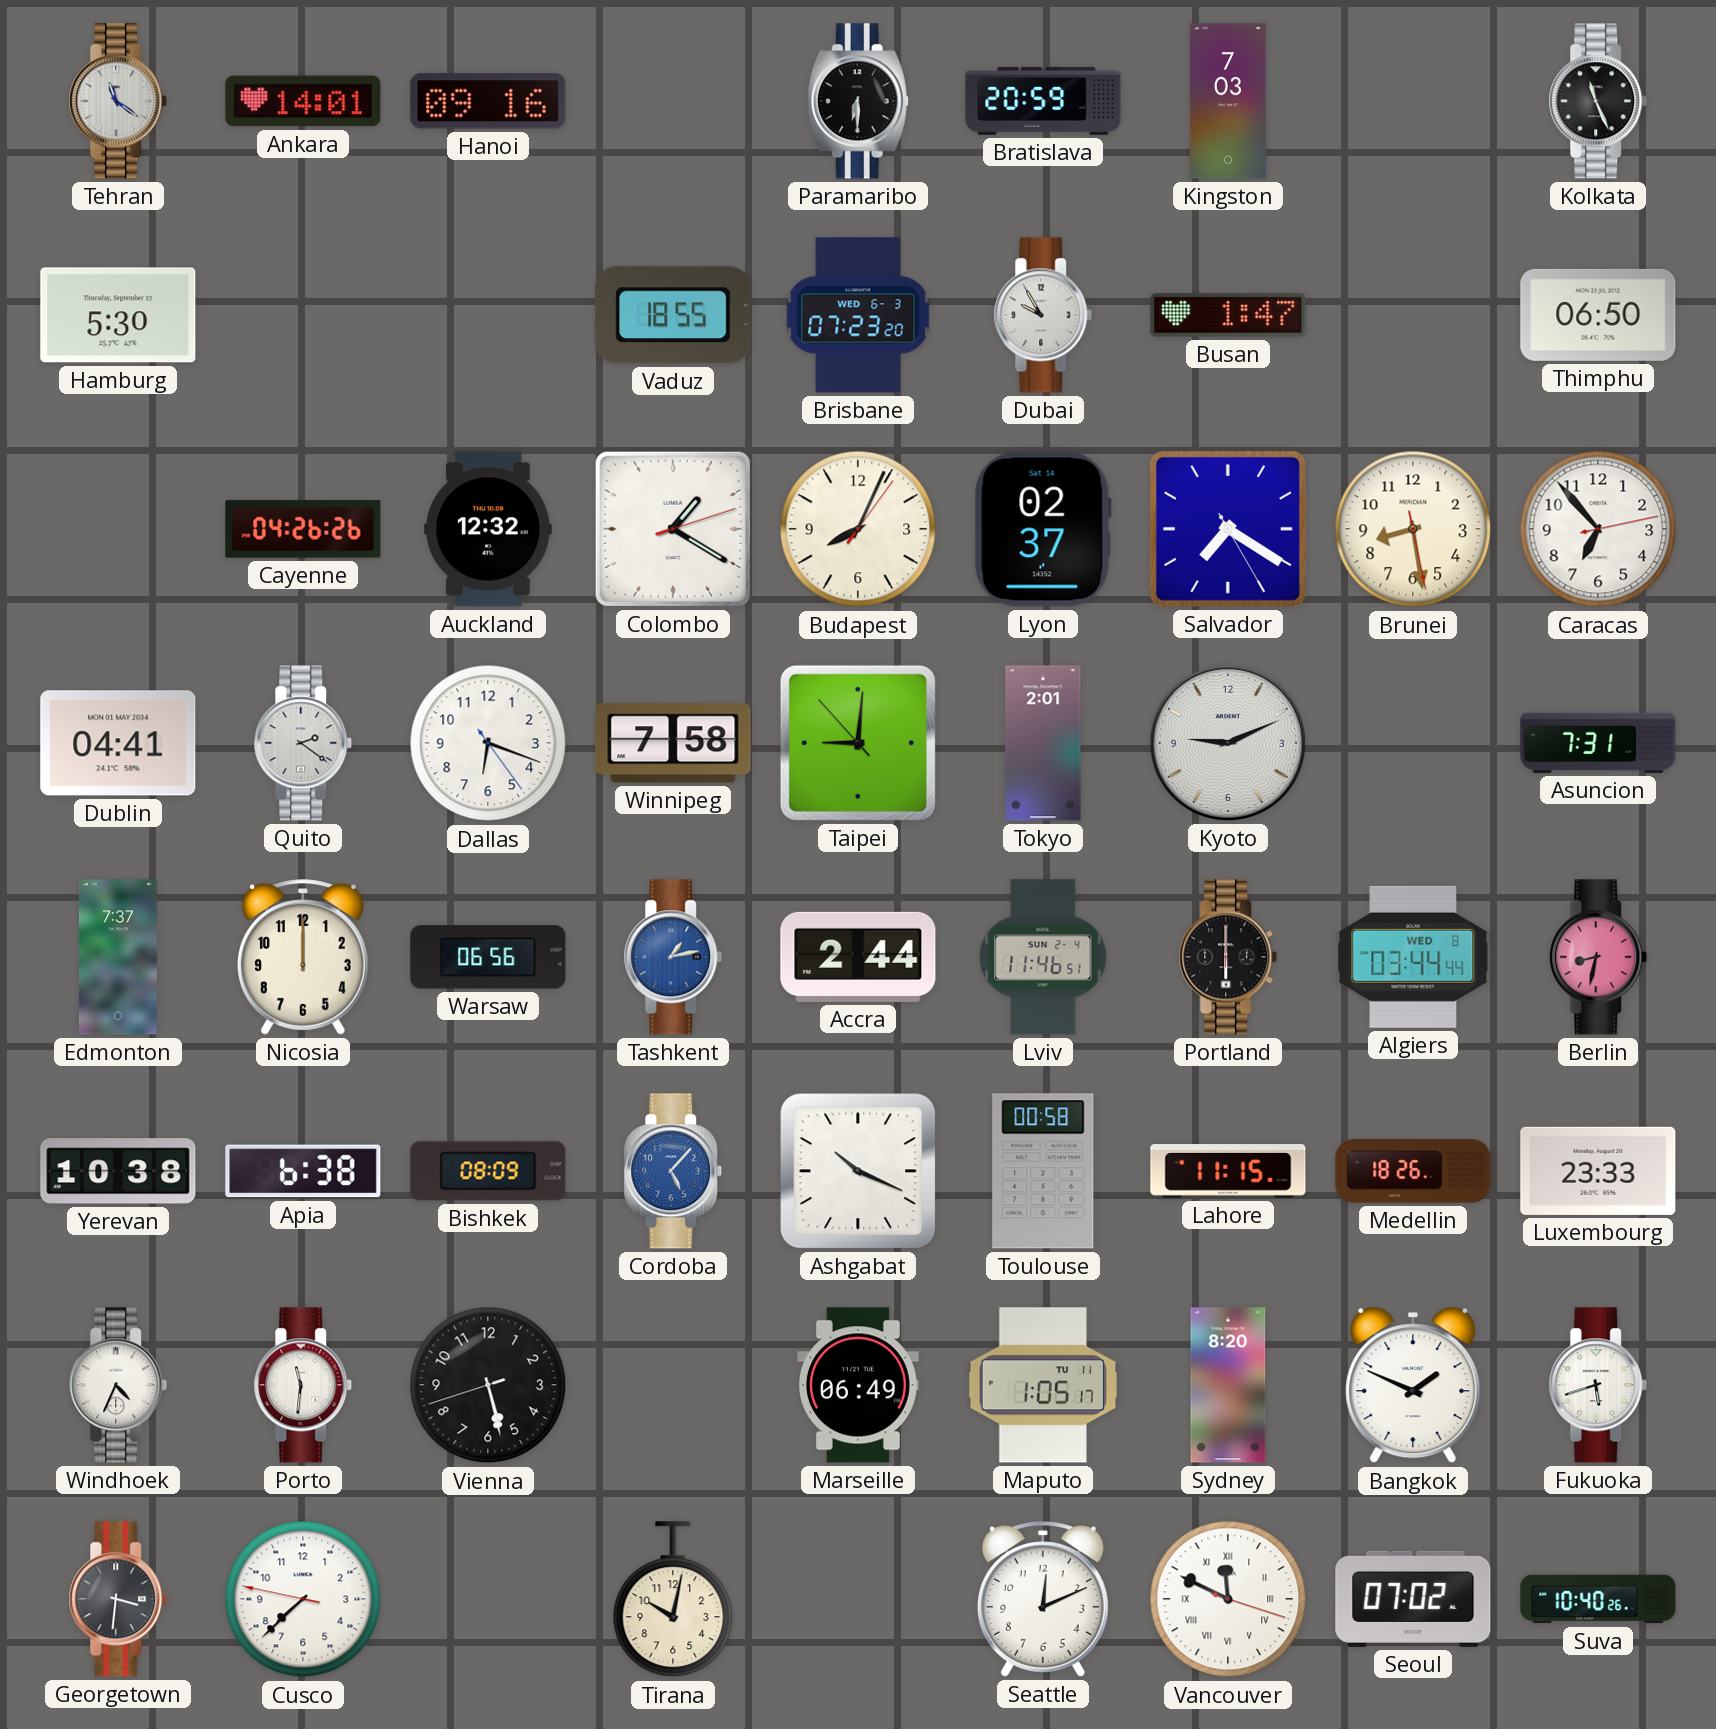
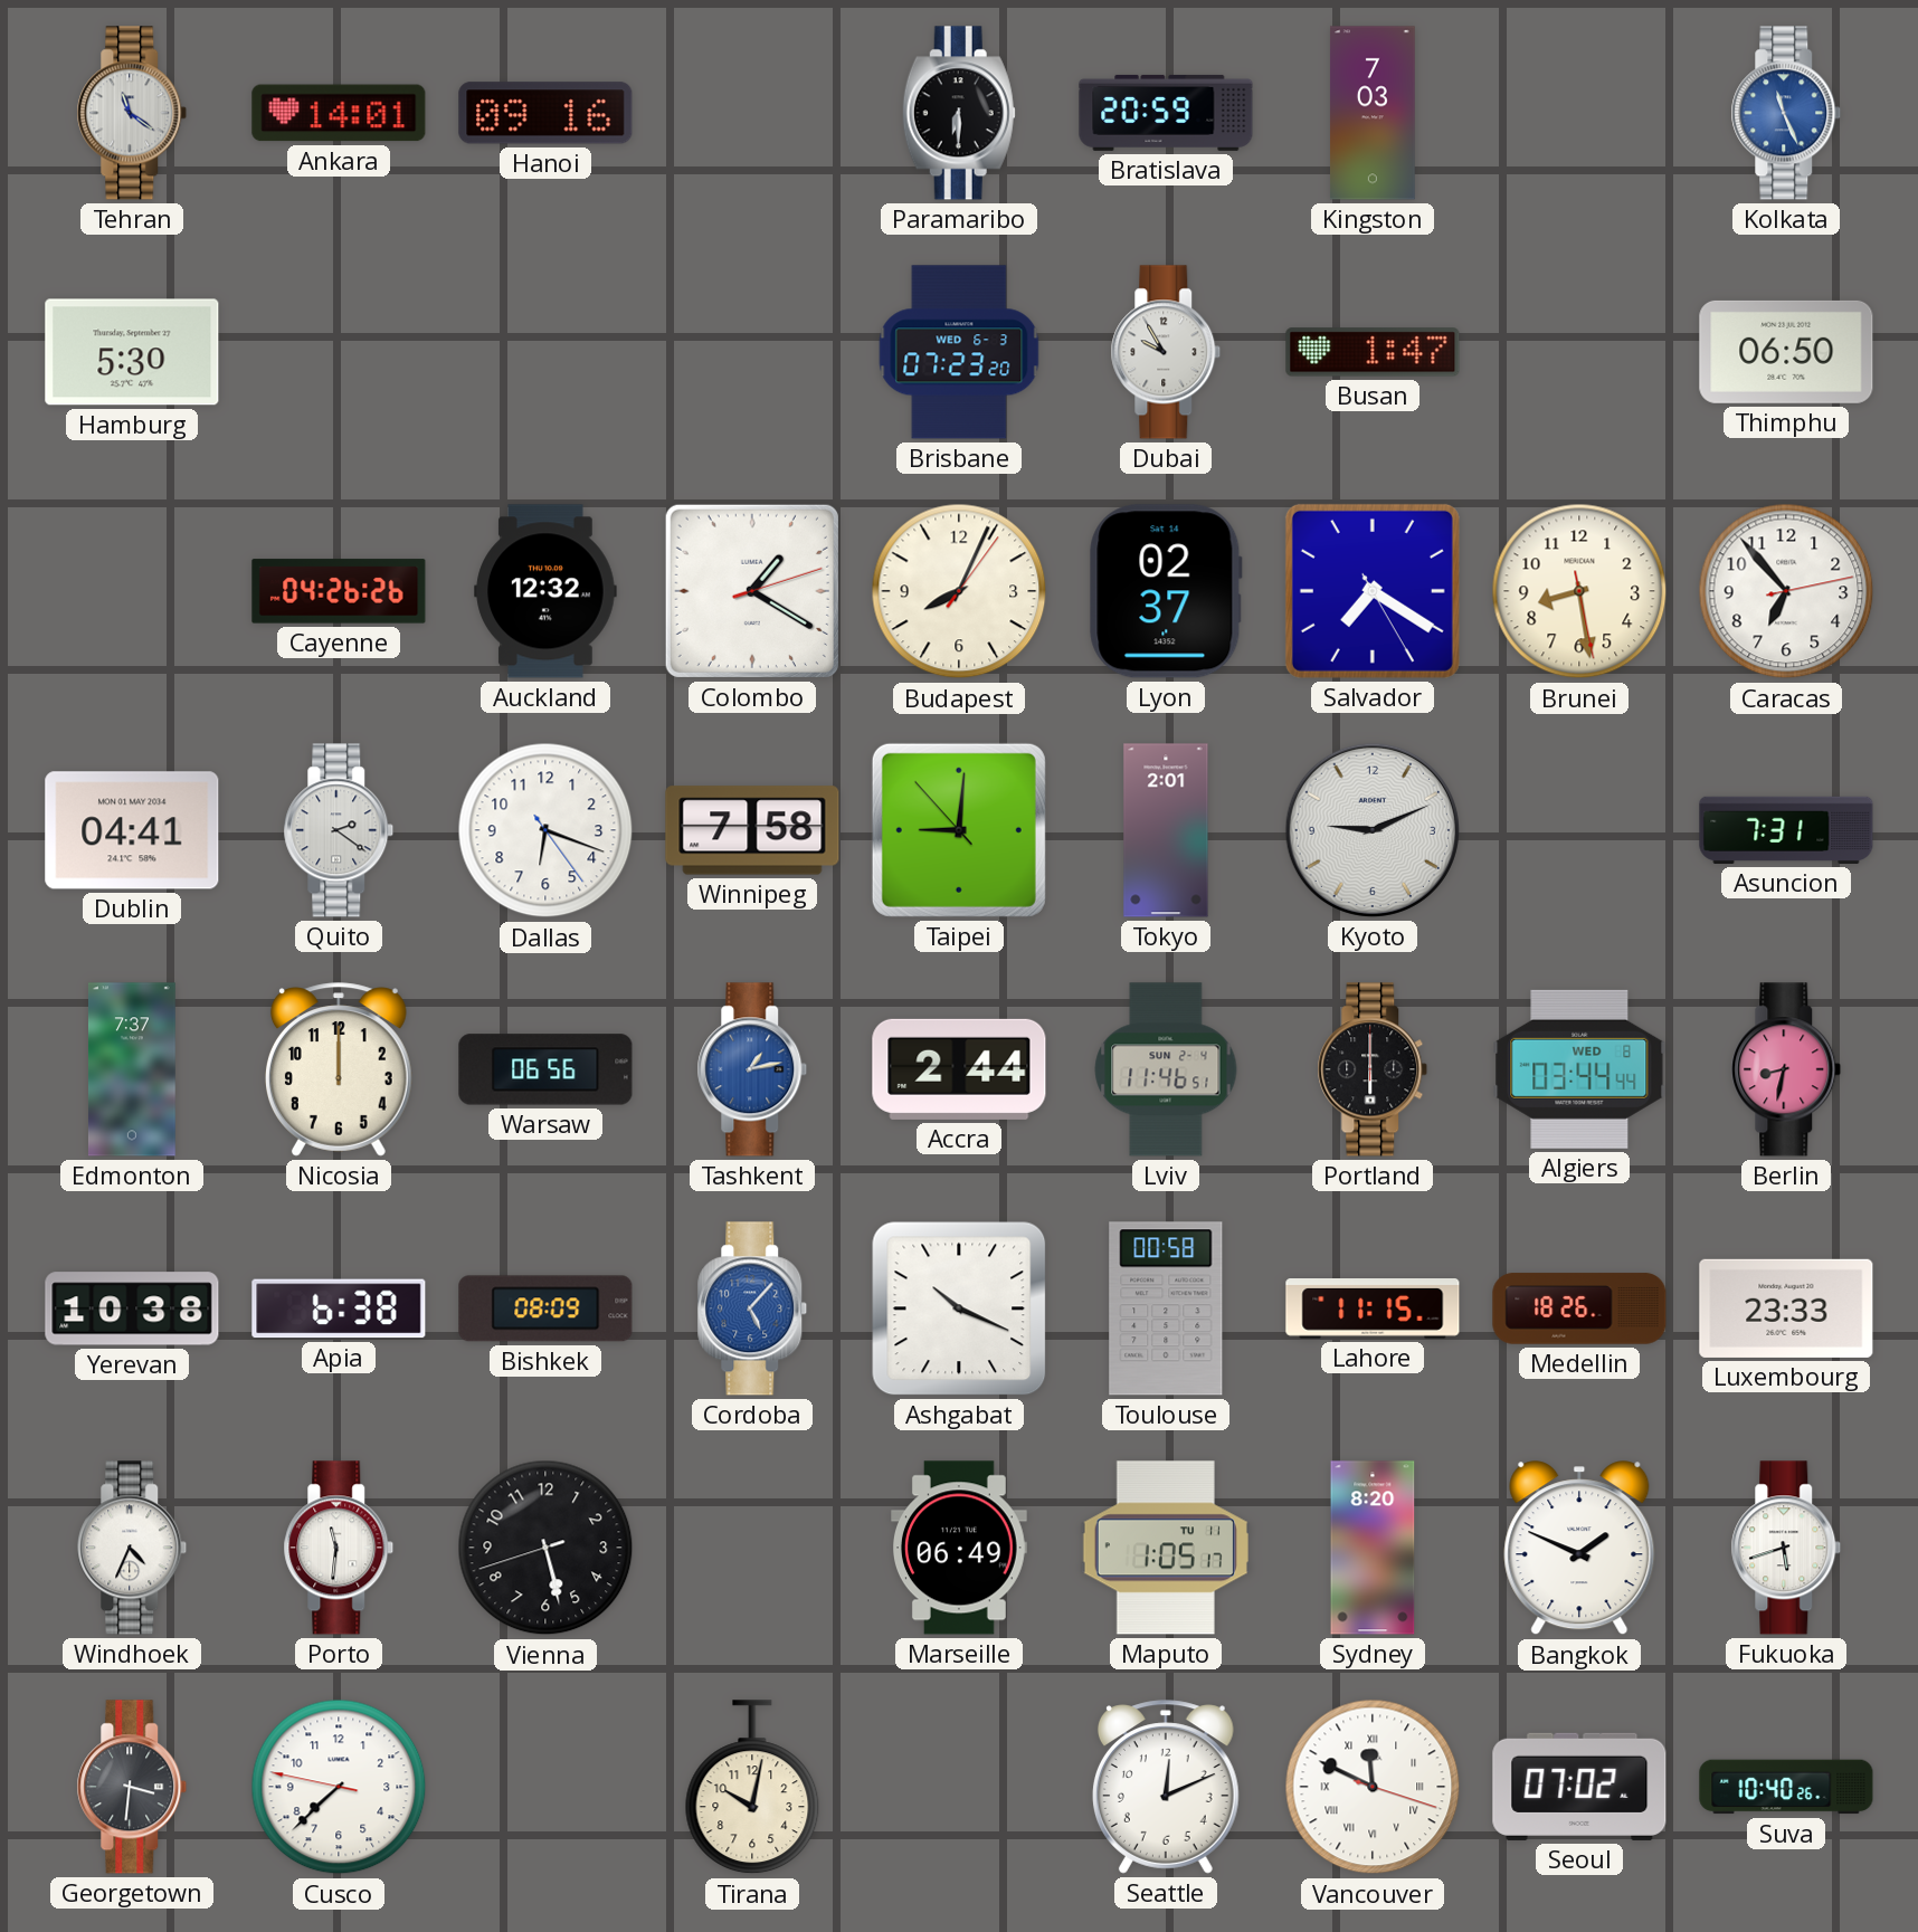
Kolkata dial: black -> blue
Vaduz: 18:55 -> none
